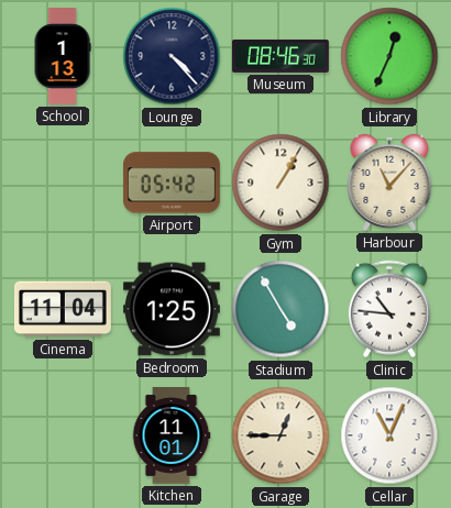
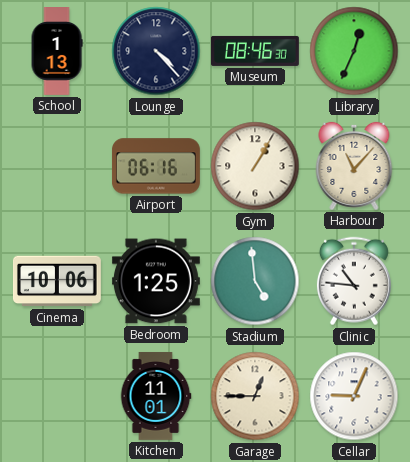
Airport: 05:42 -> 06:16
Cinema: 11:04 -> 10:06
Stadium: 4:55 -> 4:59
Cellar: 11:04 -> 9:04
